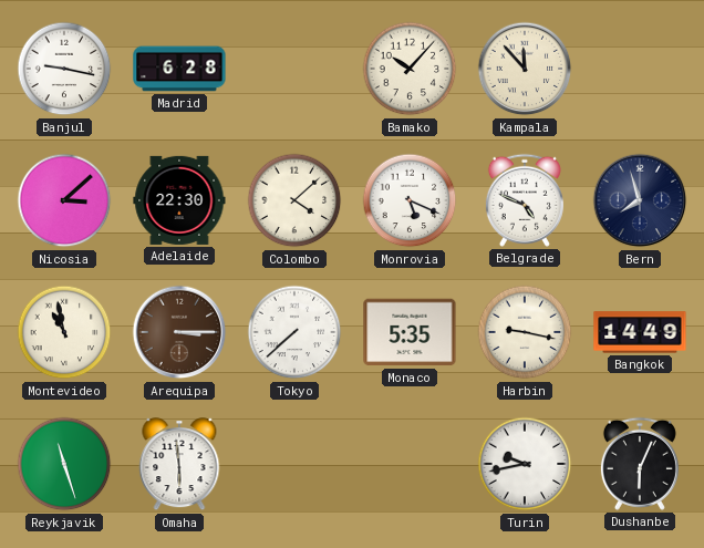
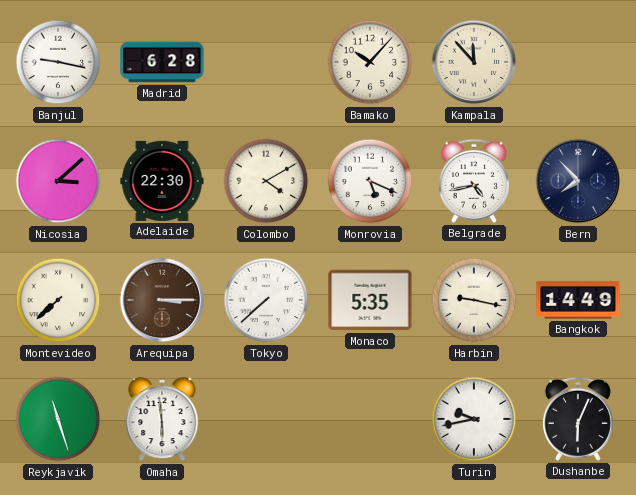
Colombo: 4:08 -> 4:10
Belgrade: 4:49 -> 4:43
Bern: 7:57 -> 7:53
Montevideo: 10:58 -> 7:38
